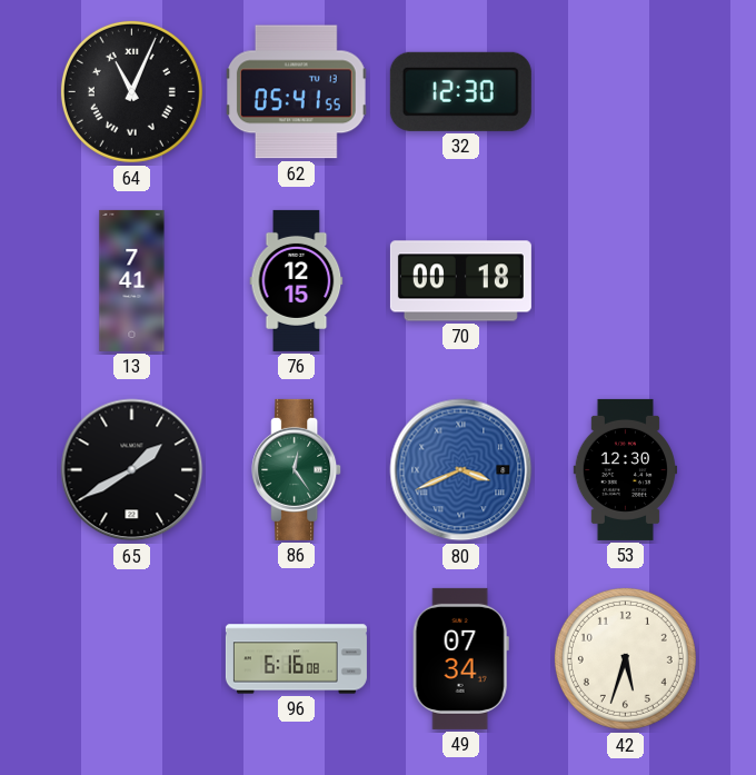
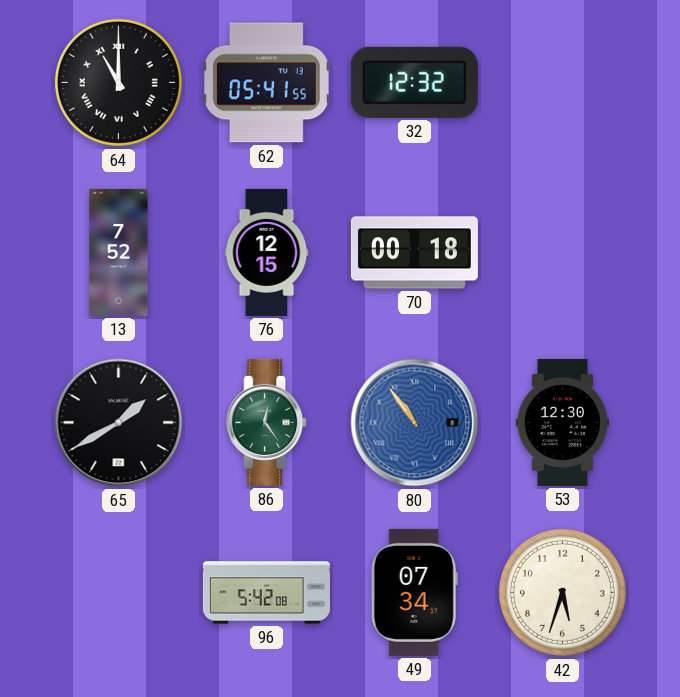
64: 11:04 -> 11:00
32: 12:30 -> 12:32
13: 7:41 -> 7:52
80: 3:41 -> 10:54
96: 6:16 -> 5:42
